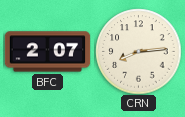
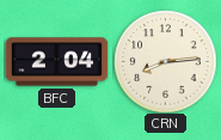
BFC: 2:07 -> 2:04
